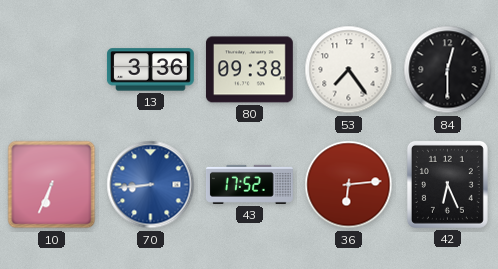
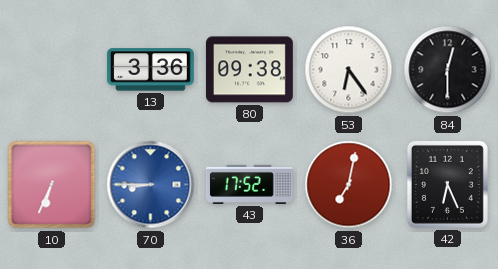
53: 7:24 -> 6:24
70: 8:44 -> 8:45
36: 6:14 -> 7:02
